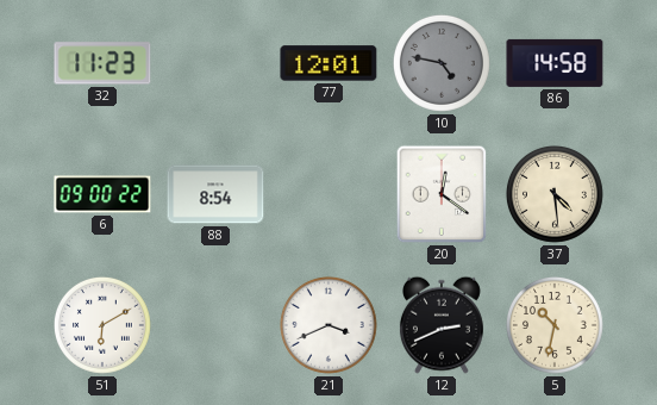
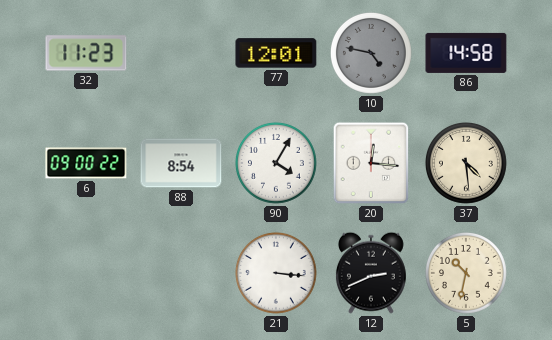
90: none -> 4:05
20: 12:21 -> 12:16
51: 6:10 -> none
21: 3:41 -> 3:16
